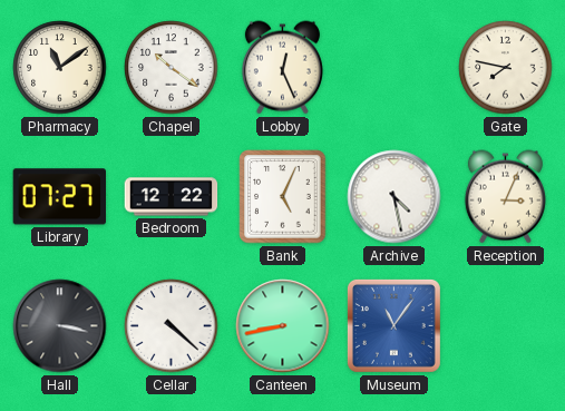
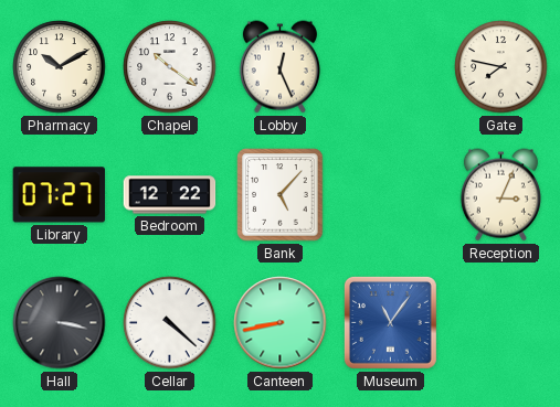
Pharmacy: 11:09 -> 10:10
Bank: 5:04 -> 5:07
Archive: 4:28 -> none
